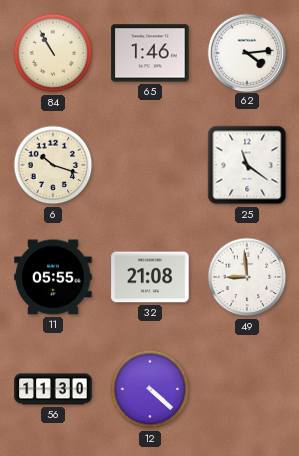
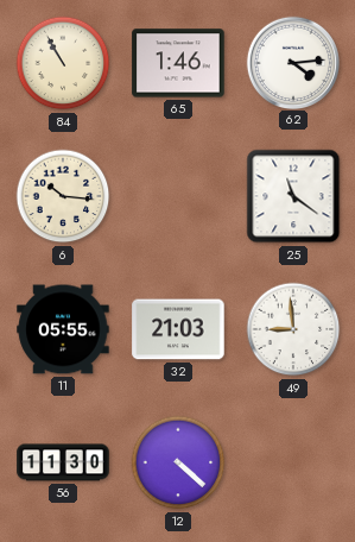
6: 10:18 -> 10:16
32: 21:08 -> 21:03
